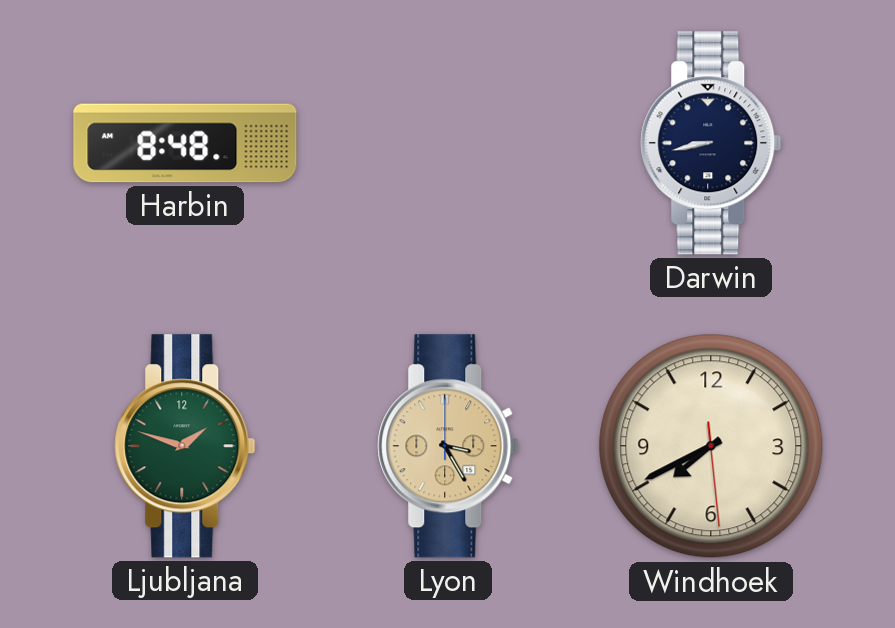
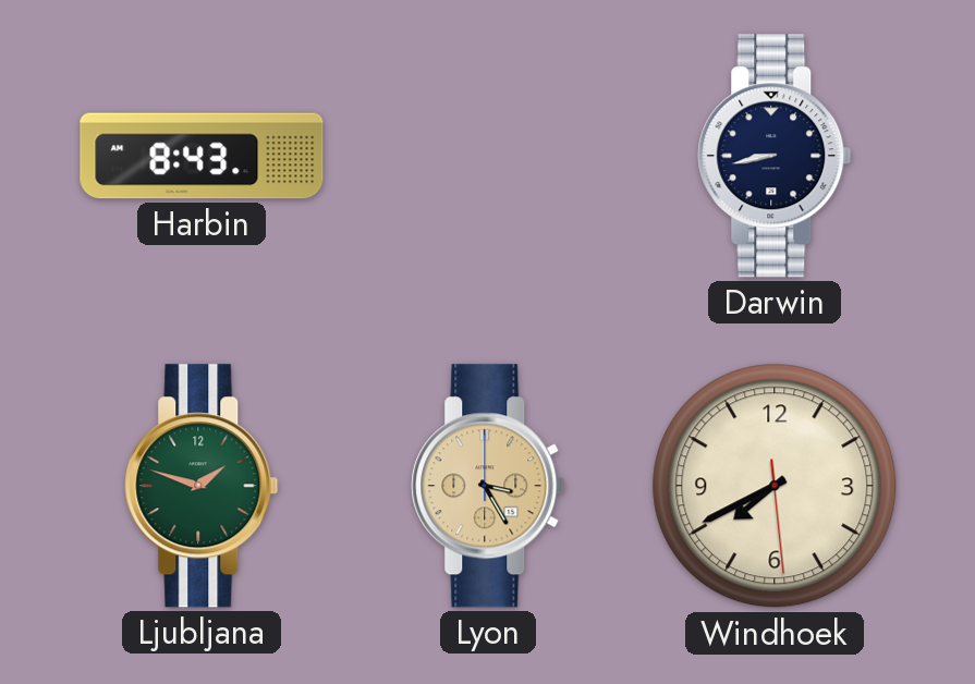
Harbin: 8:48 -> 8:43
